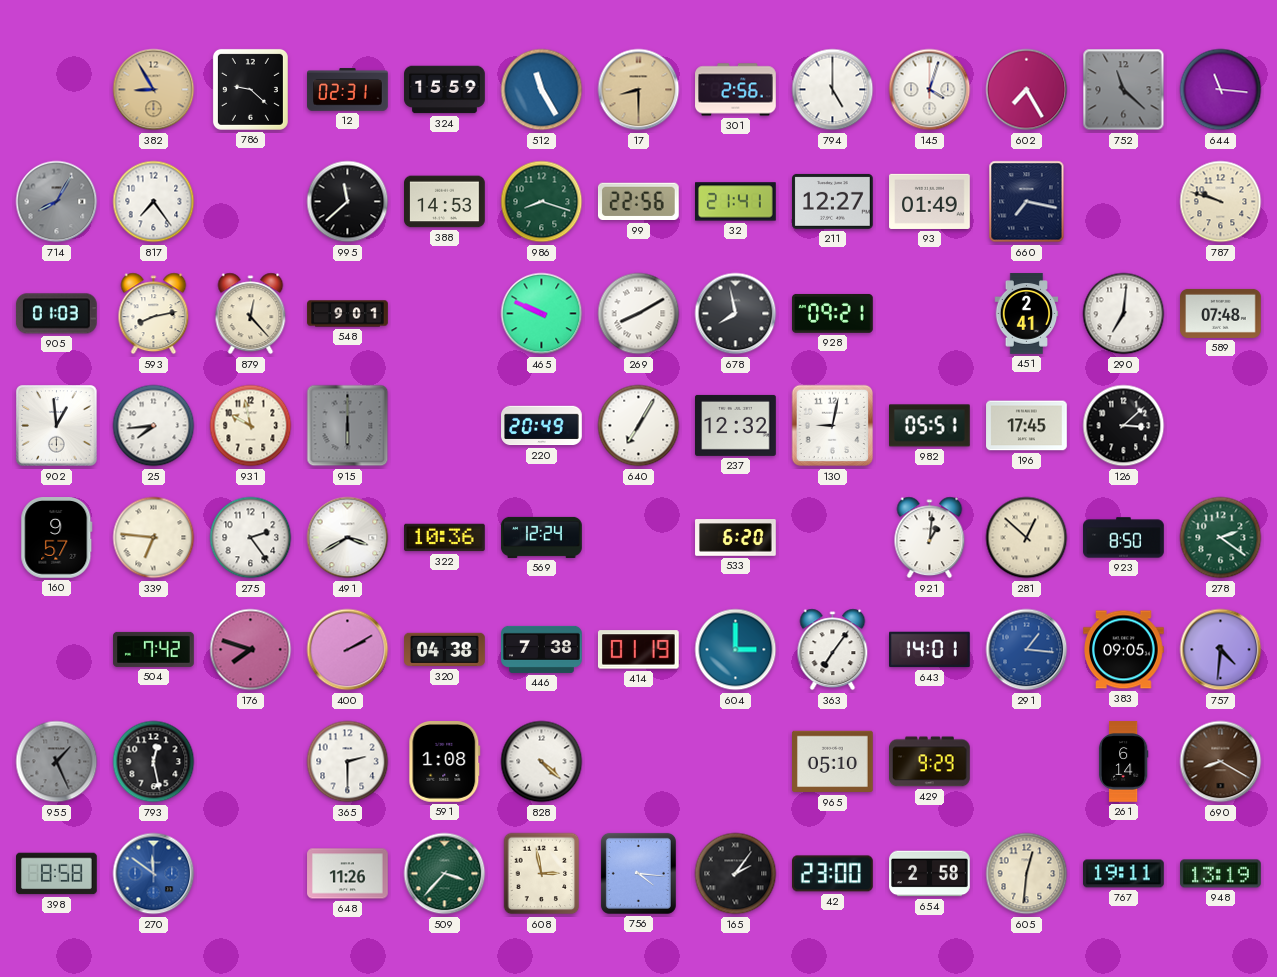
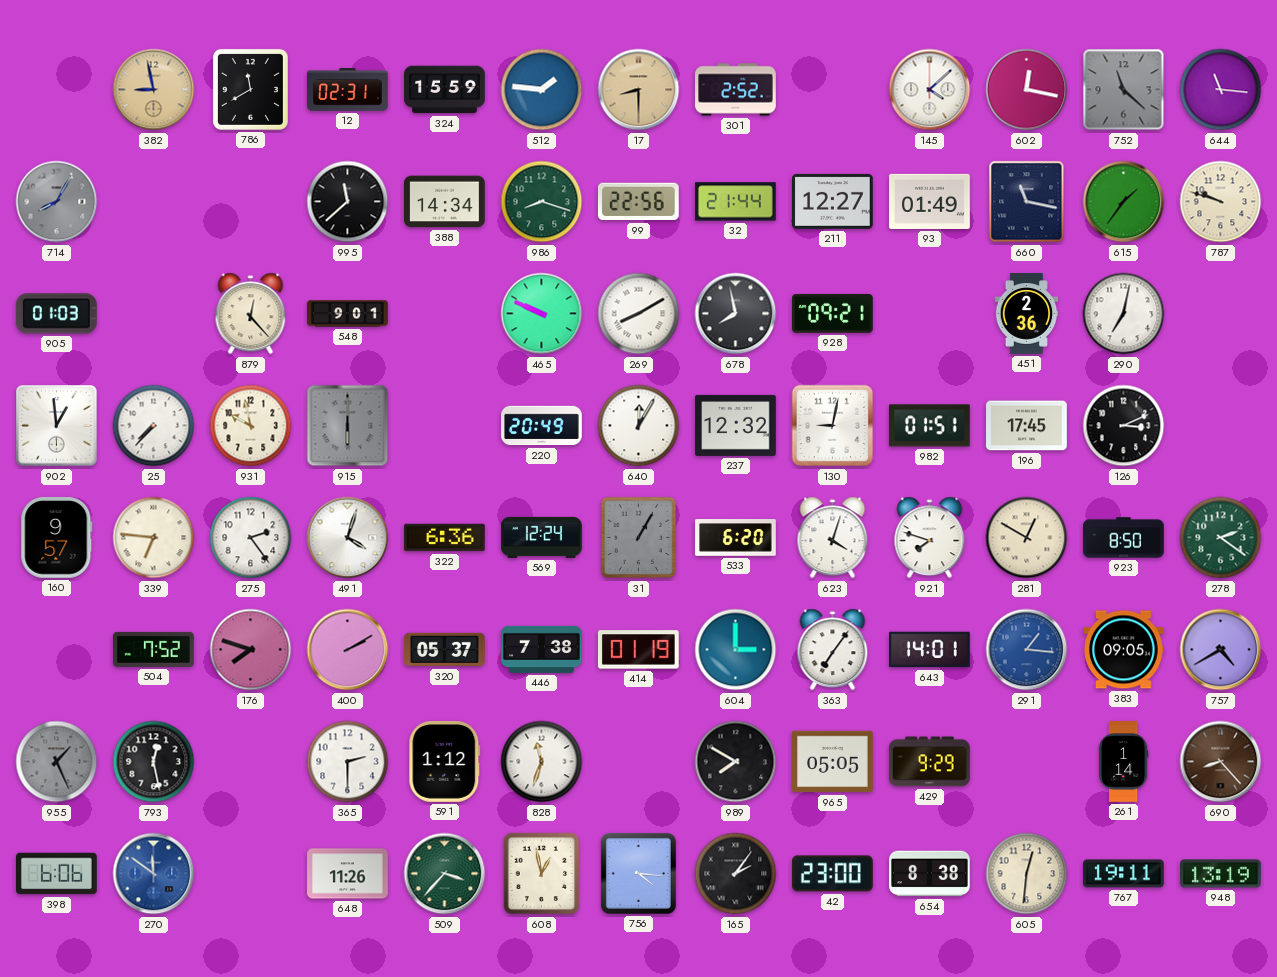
382: 8:55 -> 8:58
786: 9:22 -> 11:40
512: 11:25 -> 1:46
301: 2:56 -> 2:52
794: 5:00 -> none
145: 4:03 -> 4:08
602: 7:25 -> 12:17
817: 7:24 -> none
388: 14:53 -> 14:34
32: 21:41 -> 21:44
660: 7:17 -> 11:17
615: none -> 1:36
593: 8:13 -> none
451: 2:41 -> 2:36
290: 7:01 -> 7:02
589: 07:48 -> none
25: 7:44 -> 7:37
640: 7:05 -> 12:05
982: 05:51 -> 01:51
126: 3:08 -> 3:11
491: 3:40 -> 4:03
322: 10:36 -> 6:36
31: none -> 1:05
623: none -> 4:03
921: 1:01 -> 7:48
281: 12:52 -> 12:50
504: 7:42 -> 7:52
320: 04:38 -> 05:37
757: 4:31 -> 4:40
591: 1:08 -> 1:12
828: 4:22 -> 11:33
989: none -> 7:50
965: 05:10 -> 05:05
261: 6:14 -> 1:14
690: 8:20 -> 8:23
398: 8:58 -> 6:06
608: 2:58 -> 12:58
654: 2:58 -> 8:38
